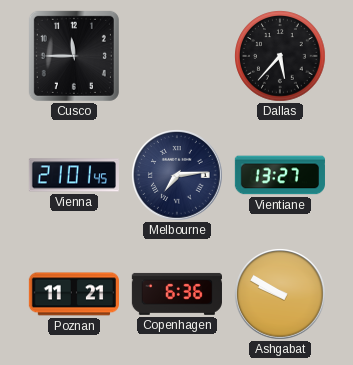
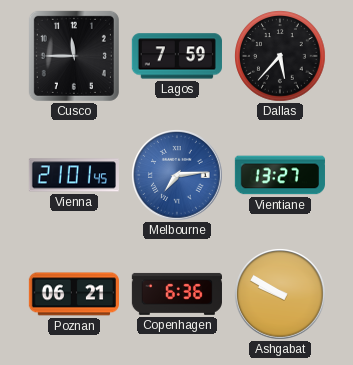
Lagos: none -> 7:59
Melbourne dial: navy -> blue
Poznan: 11:21 -> 06:21
